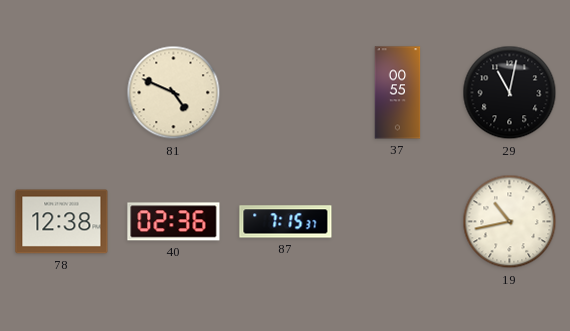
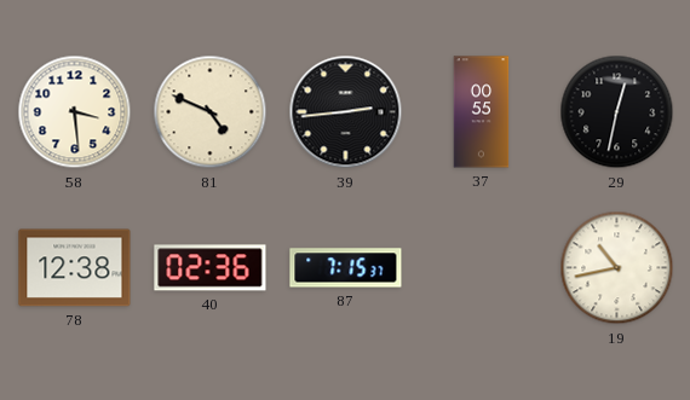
58: none -> 3:29
39: none -> 2:44
29: 11:02 -> 12:32
